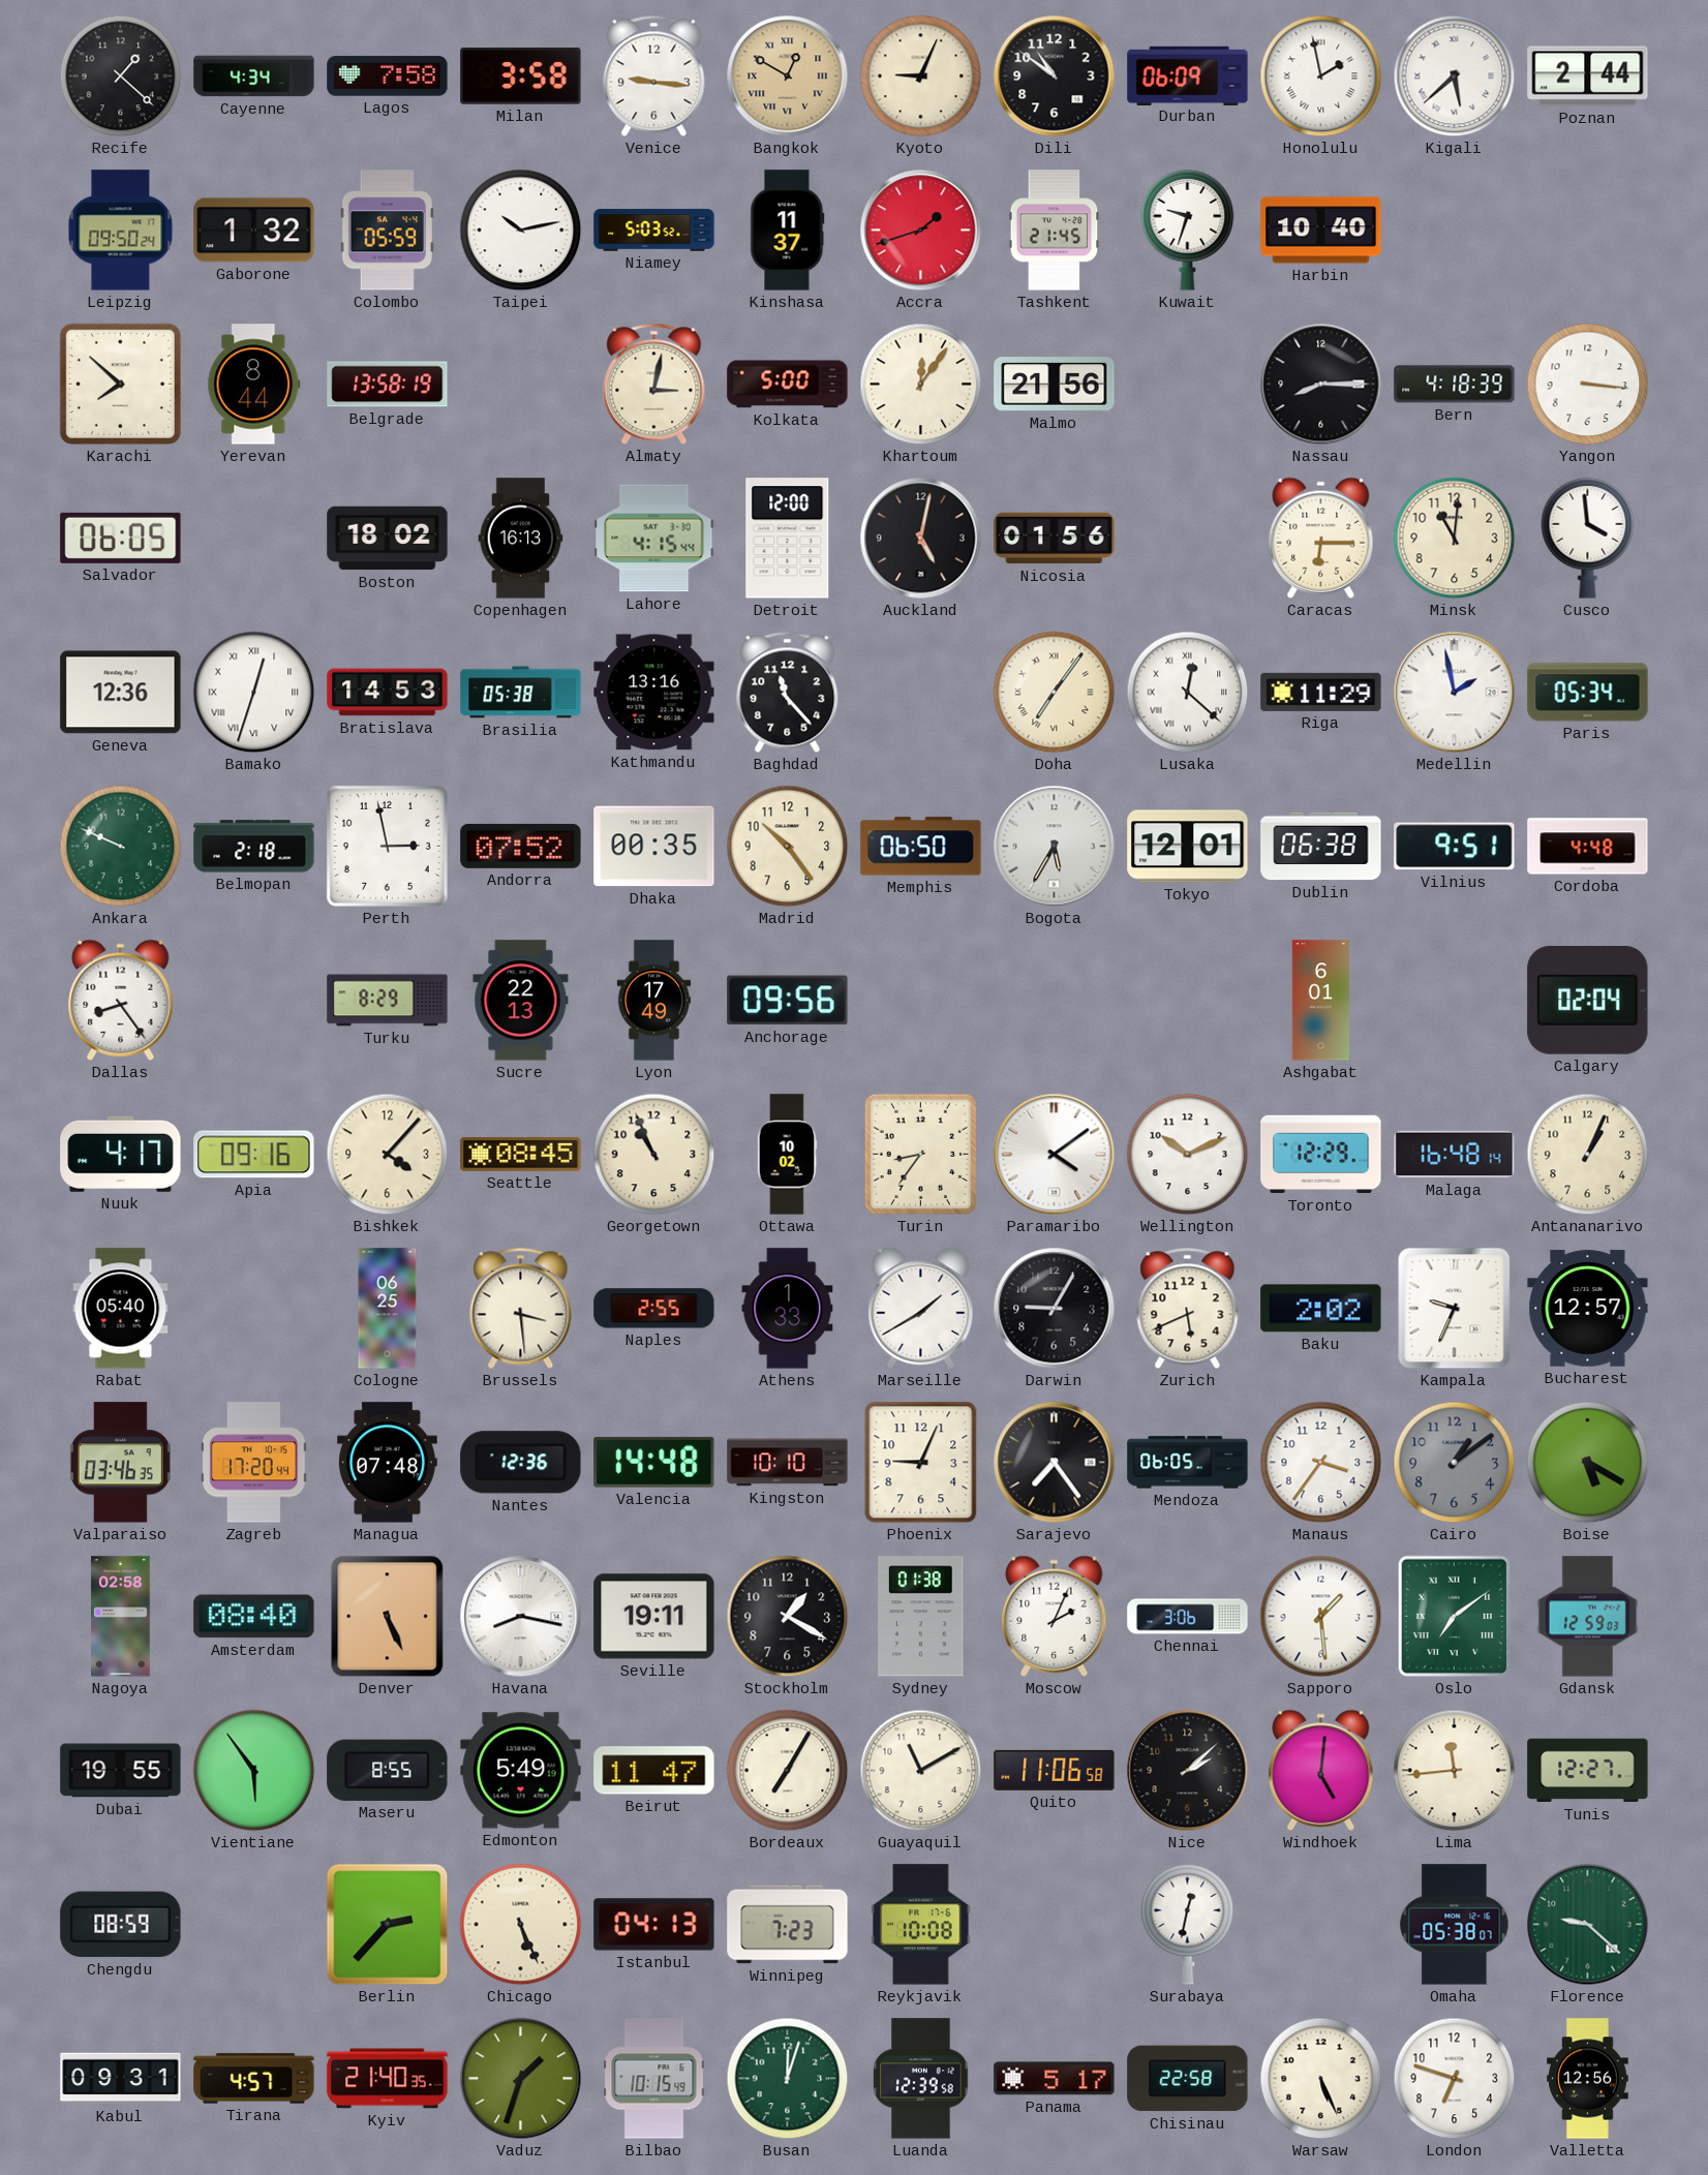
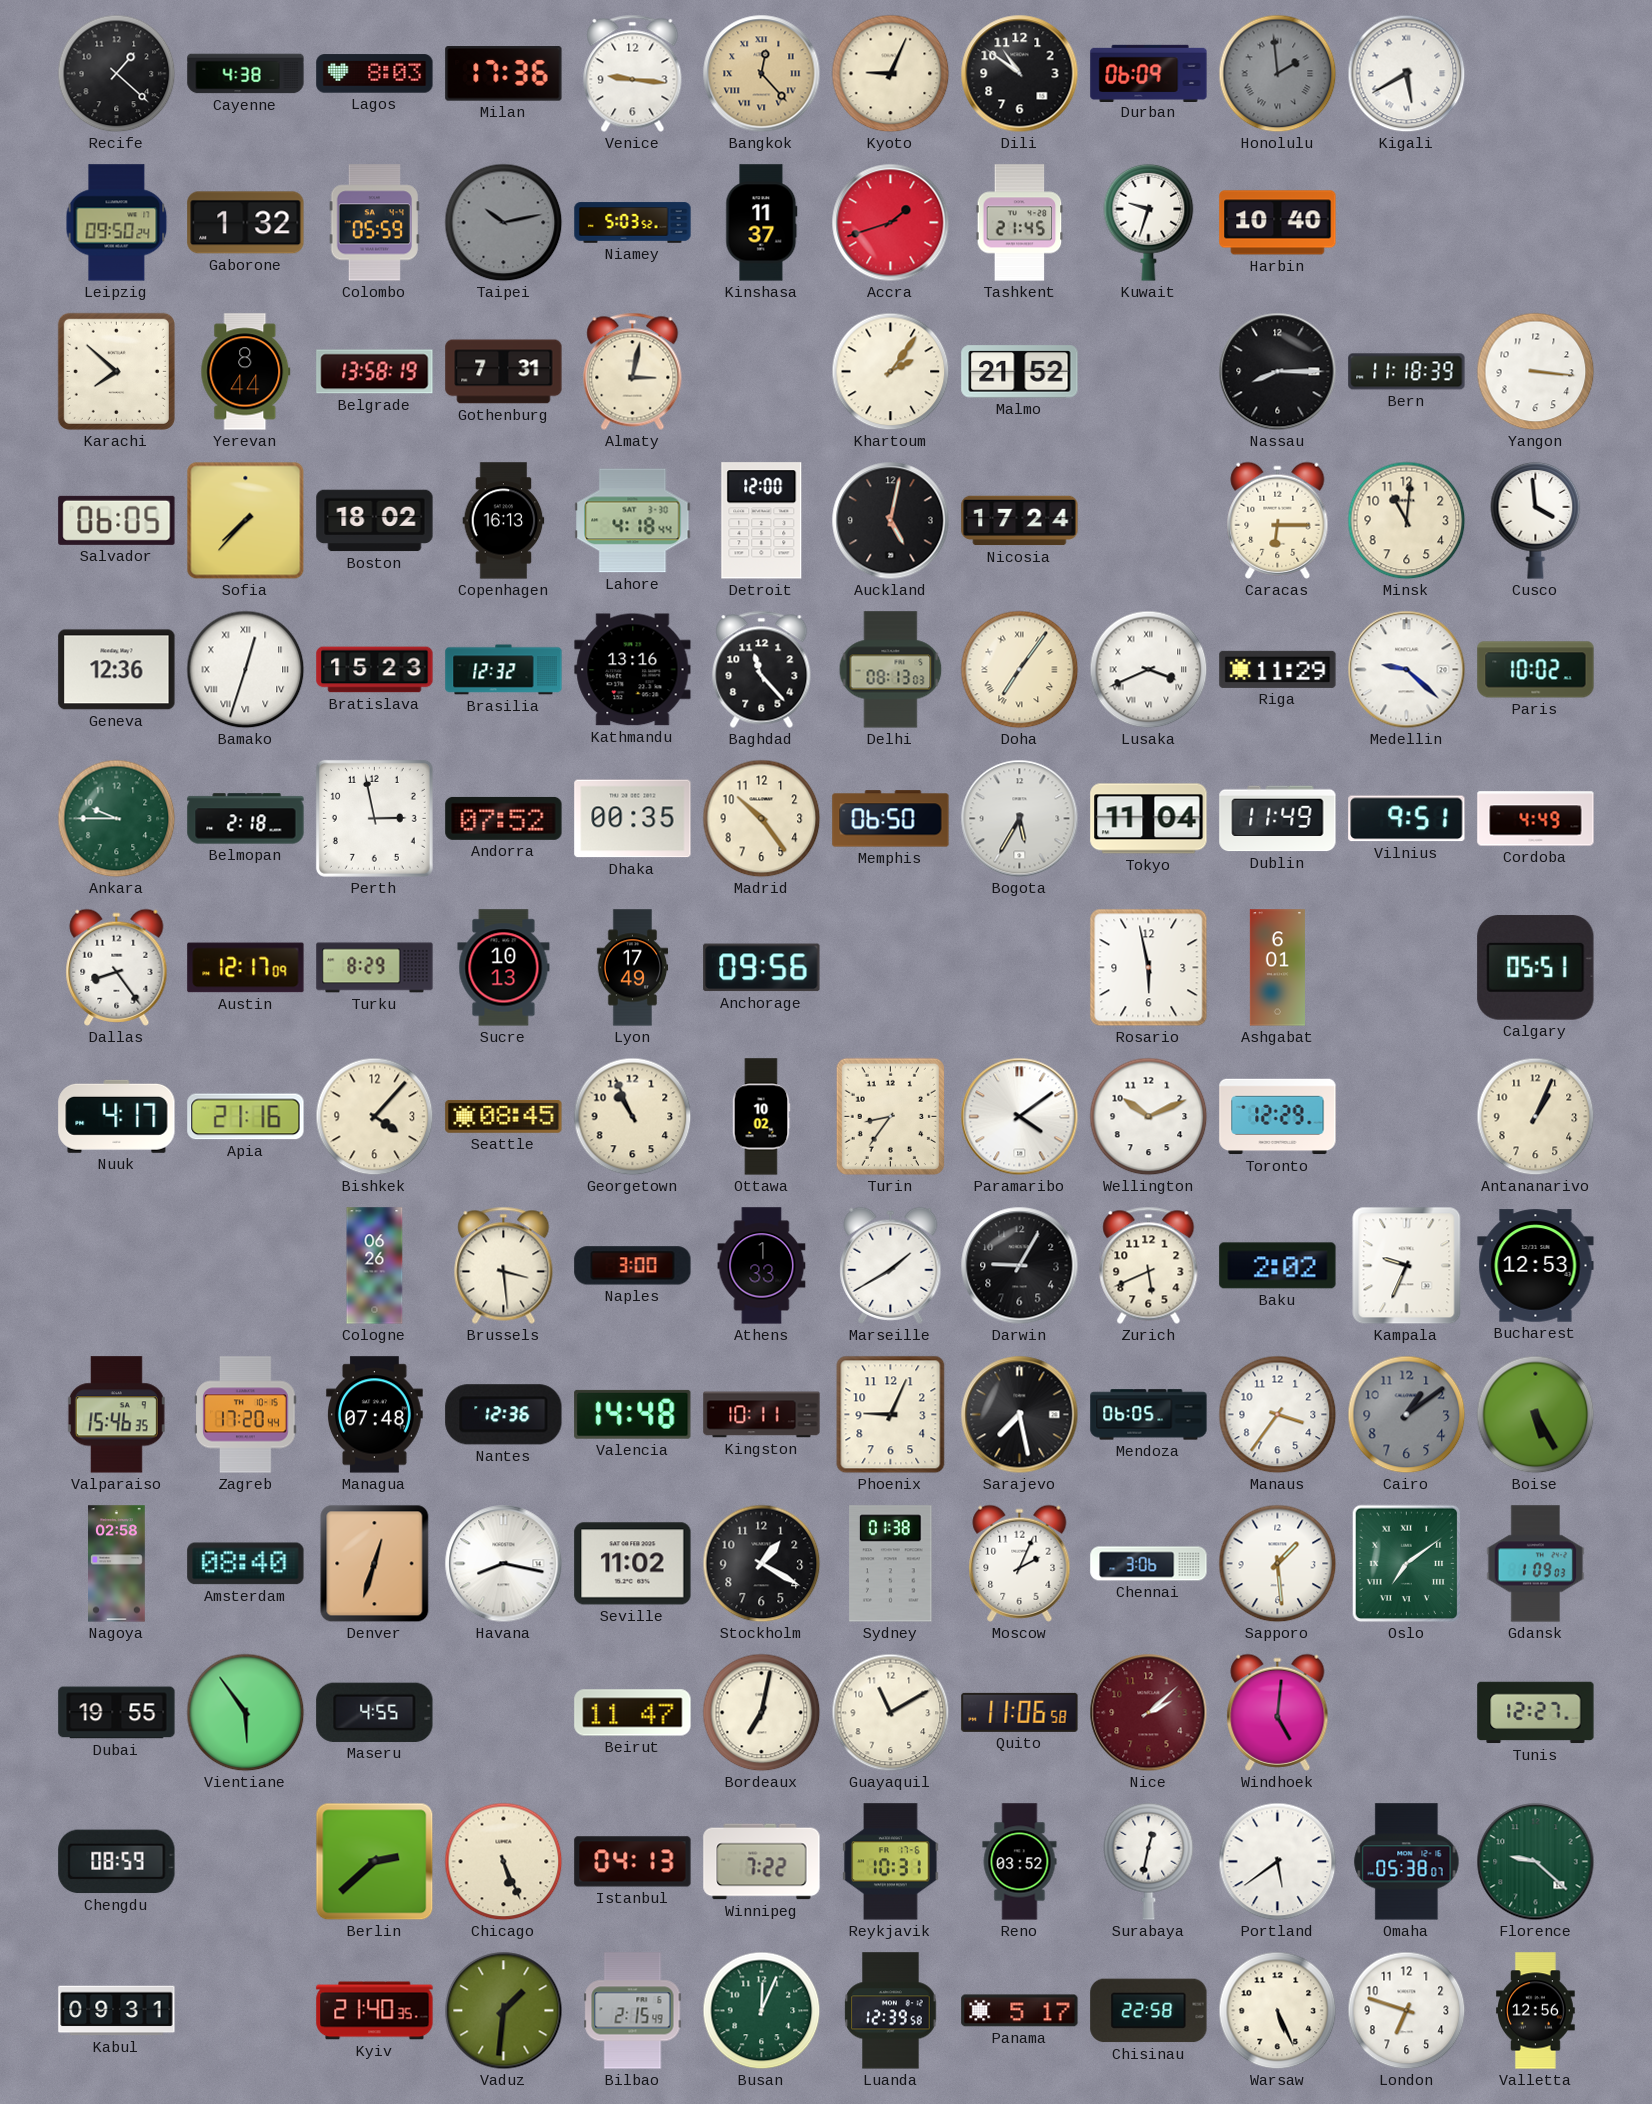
Cayenne: 4:34 -> 4:38
Lagos: 7:58 -> 8:03
Milan: 3:58 -> 17:36
Bangkok: 12:50 -> 12:23
Honolulu: 1:58 -> 1:59
Honolulu dial: white -> grey
Kigali: 5:38 -> 5:40
Poznan: 2:44 -> none
Taipei dial: white -> grey
Gothenburg: none -> 7:31
Kolkata: 5:00 -> none
Khartoum: 12:06 -> 2:06
Malmo: 21:56 -> 21:52
Bern: 4:18 -> 11:18
Sofia: none -> 7:37
Lahore: 4:15 -> 4:18
Nicosia: 01:56 -> 17:24
Bratislava: 14:53 -> 15:23
Brasilia: 05:38 -> 12:32
Delhi: none -> 08:13
Lusaka: 12:22 -> 3:41
Medellin: 1:58 -> 9:22
Paris: 05:34 -> 10:02
Ankara: 9:49 -> 9:45
Tokyo: 12:01 -> 11:04
Dublin: 06:38 -> 11:49
Cordoba: 4:48 -> 4:49
Austin: none -> 12:17
Sucre: 22:13 -> 10:13
Rosario: none -> 5:58
Calgary: 02:04 -> 05:51
Apia: 09:16 -> 21:16
Malaga: 16:48 -> none
Rabat: 05:40 -> none
Cologne: 06:25 -> 06:26
Naples: 2:55 -> 3:00
Bucharest: 12:57 -> 12:53
Valparaiso: 03:46 -> 15:46
Kingston: 10:10 -> 10:11
Sarajevo: 7:24 -> 7:28
Boise: 5:20 -> 5:25
Denver: 5:26 -> 12:33
Seville: 19:11 -> 11:02
Gdansk: 12:59 -> 1:09
Maseru: 8:55 -> 4:55
Edmonton: 5:49 -> none
Bordeaux: 7:05 -> 7:02
Nice dial: black -> burgundy
Lima: 11:44 -> none
Berlin: 2:37 -> 2:38
Winnipeg: 7:23 -> 7:22
Reykjavik: 10:08 -> 10:31
Reno: none -> 03:52
Portland: none -> 5:39
Tirana: 4:57 -> none
Vaduz: 1:33 -> 1:31
Bilbao: 10:15 -> 2:15
Busan: 12:03 -> 12:04
